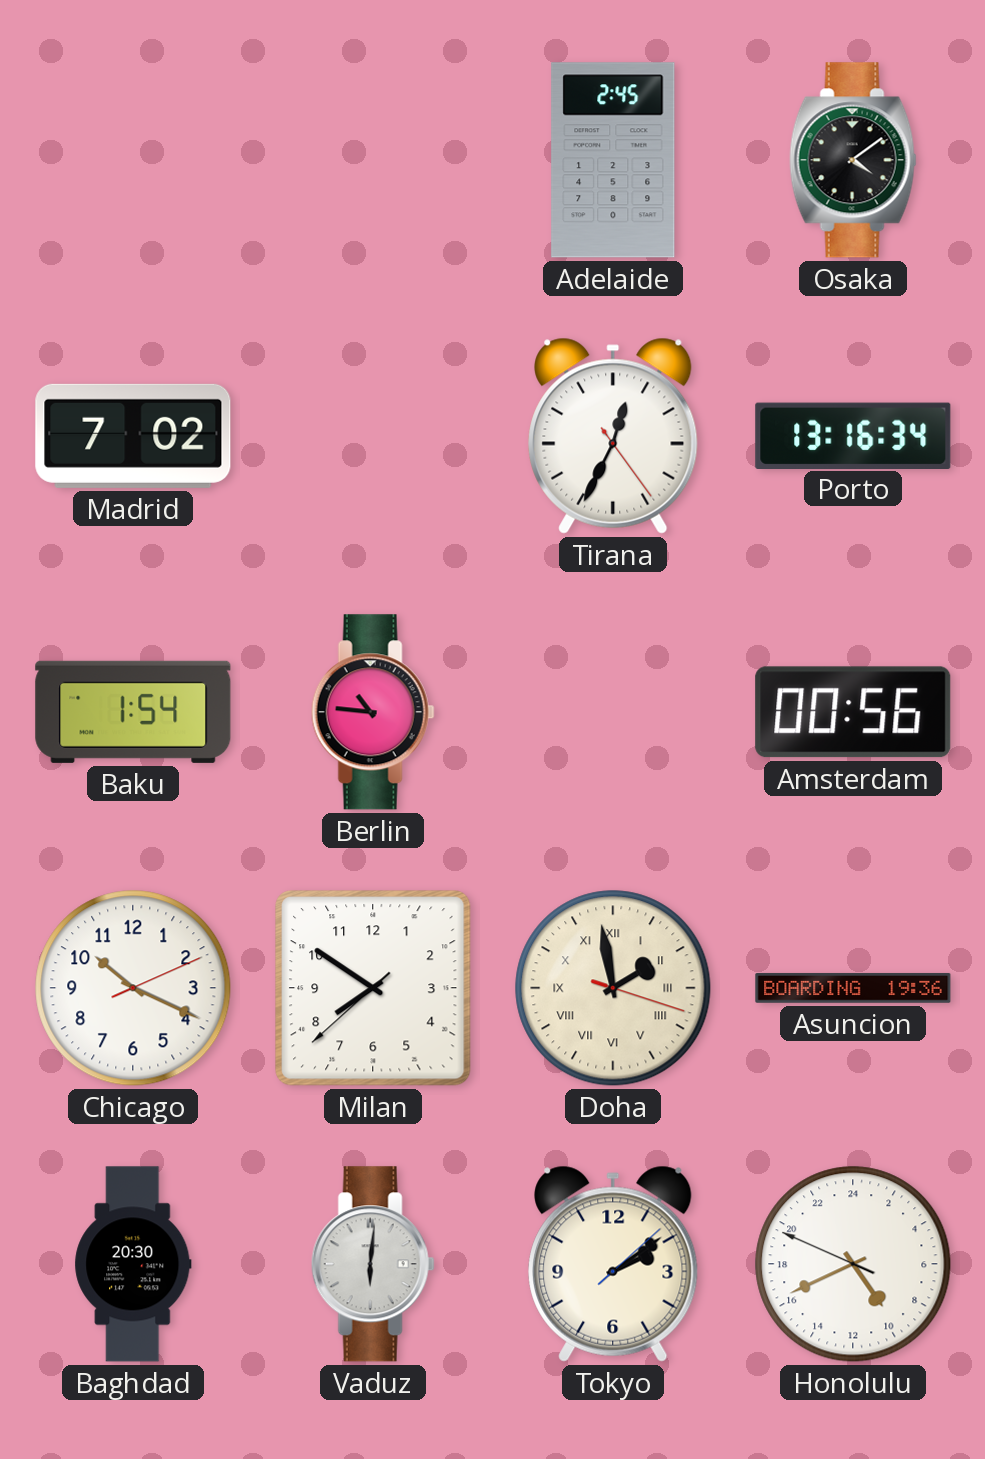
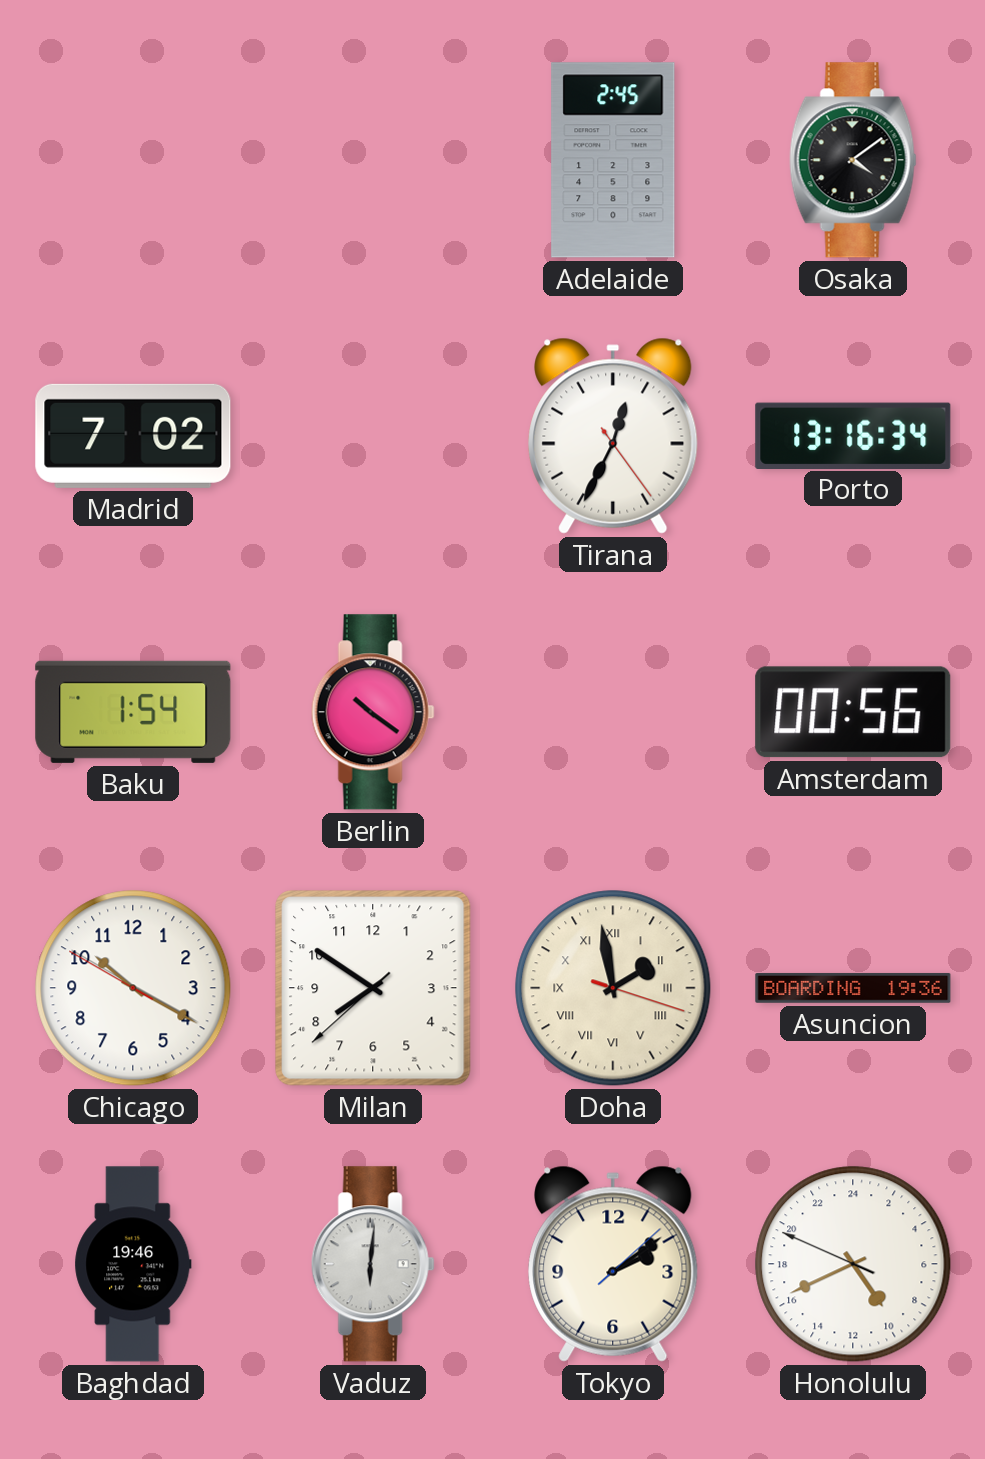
Berlin: 10:46 -> 10:21
Chicago: 10:19:11 -> 10:19:50
Baghdad: 20:30 -> 19:46
